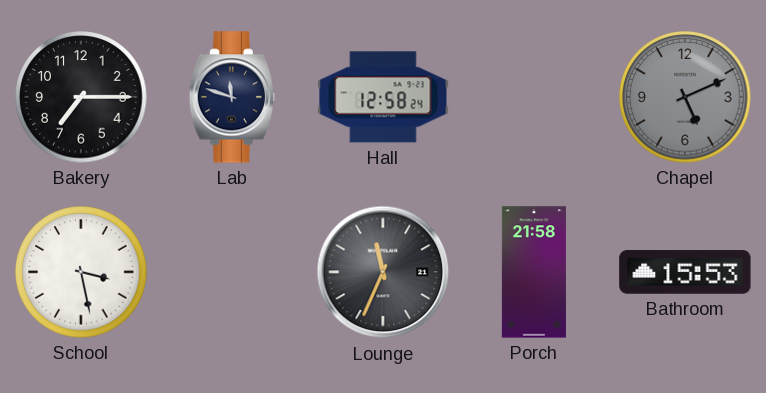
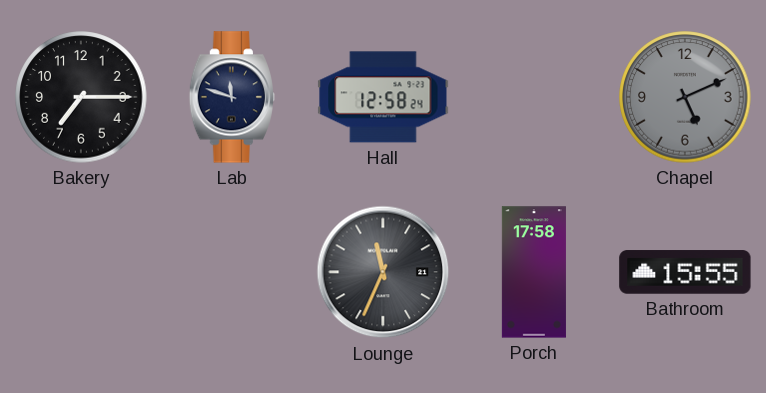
School: 3:28 -> none
Porch: 21:58 -> 17:58
Bathroom: 15:53 -> 15:55
